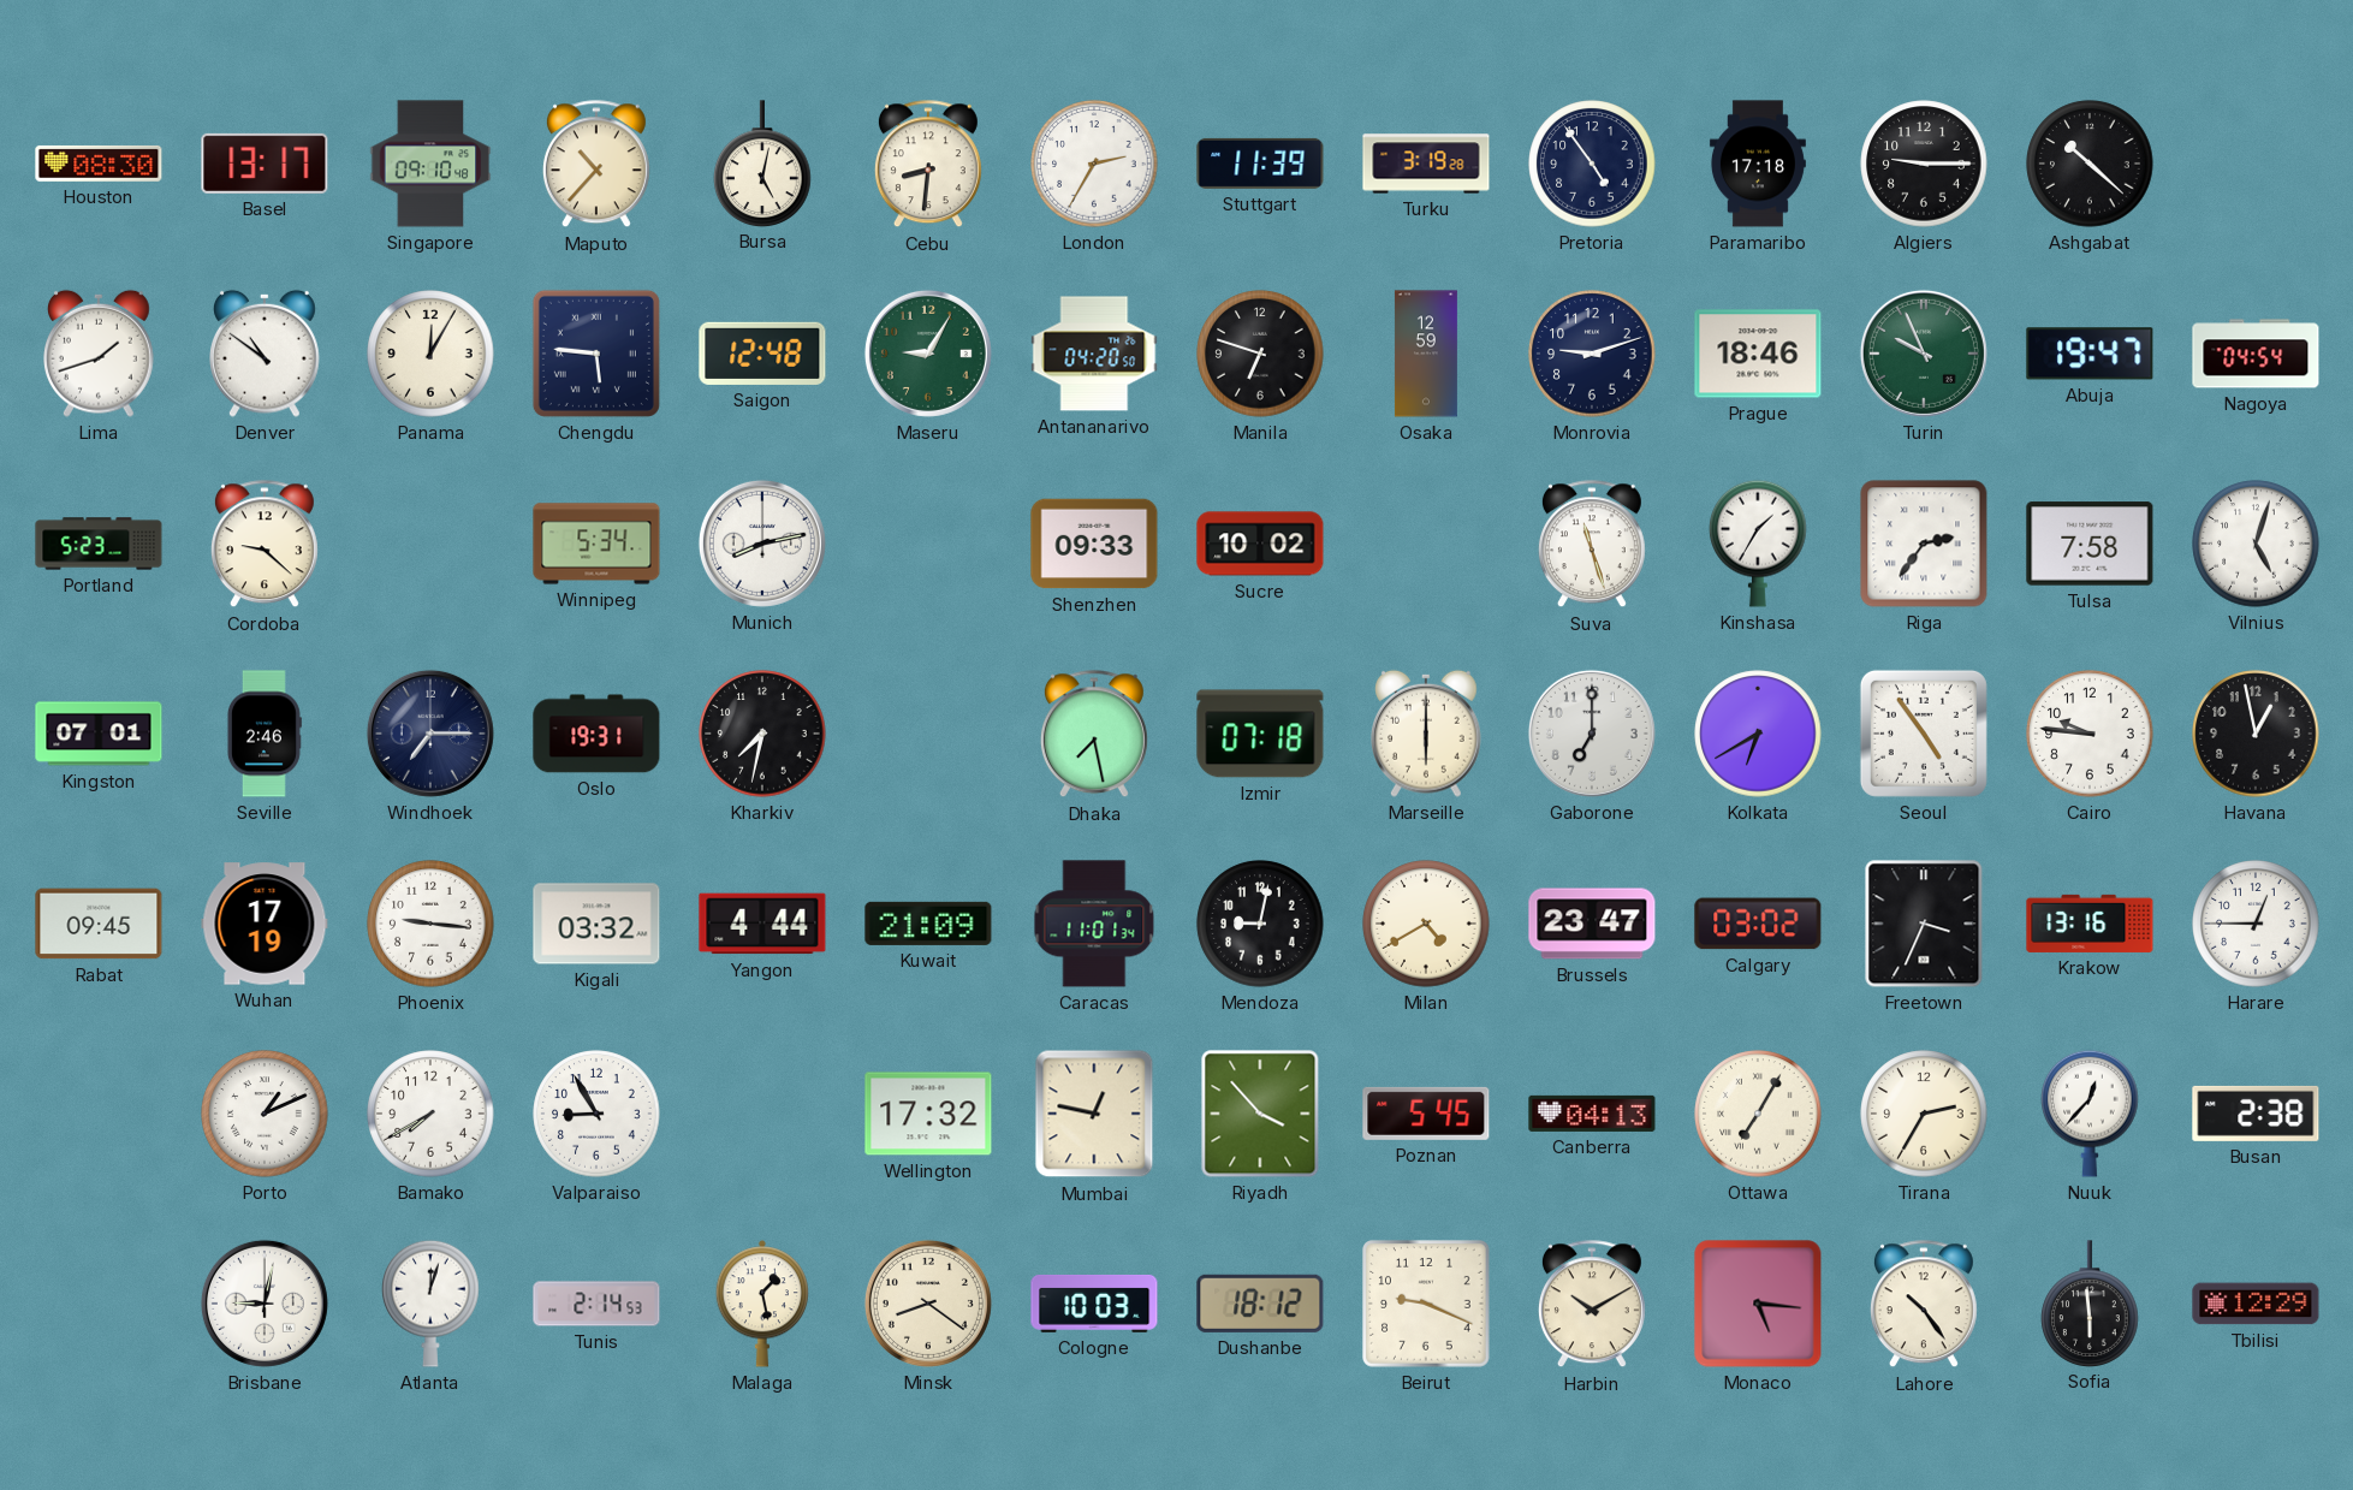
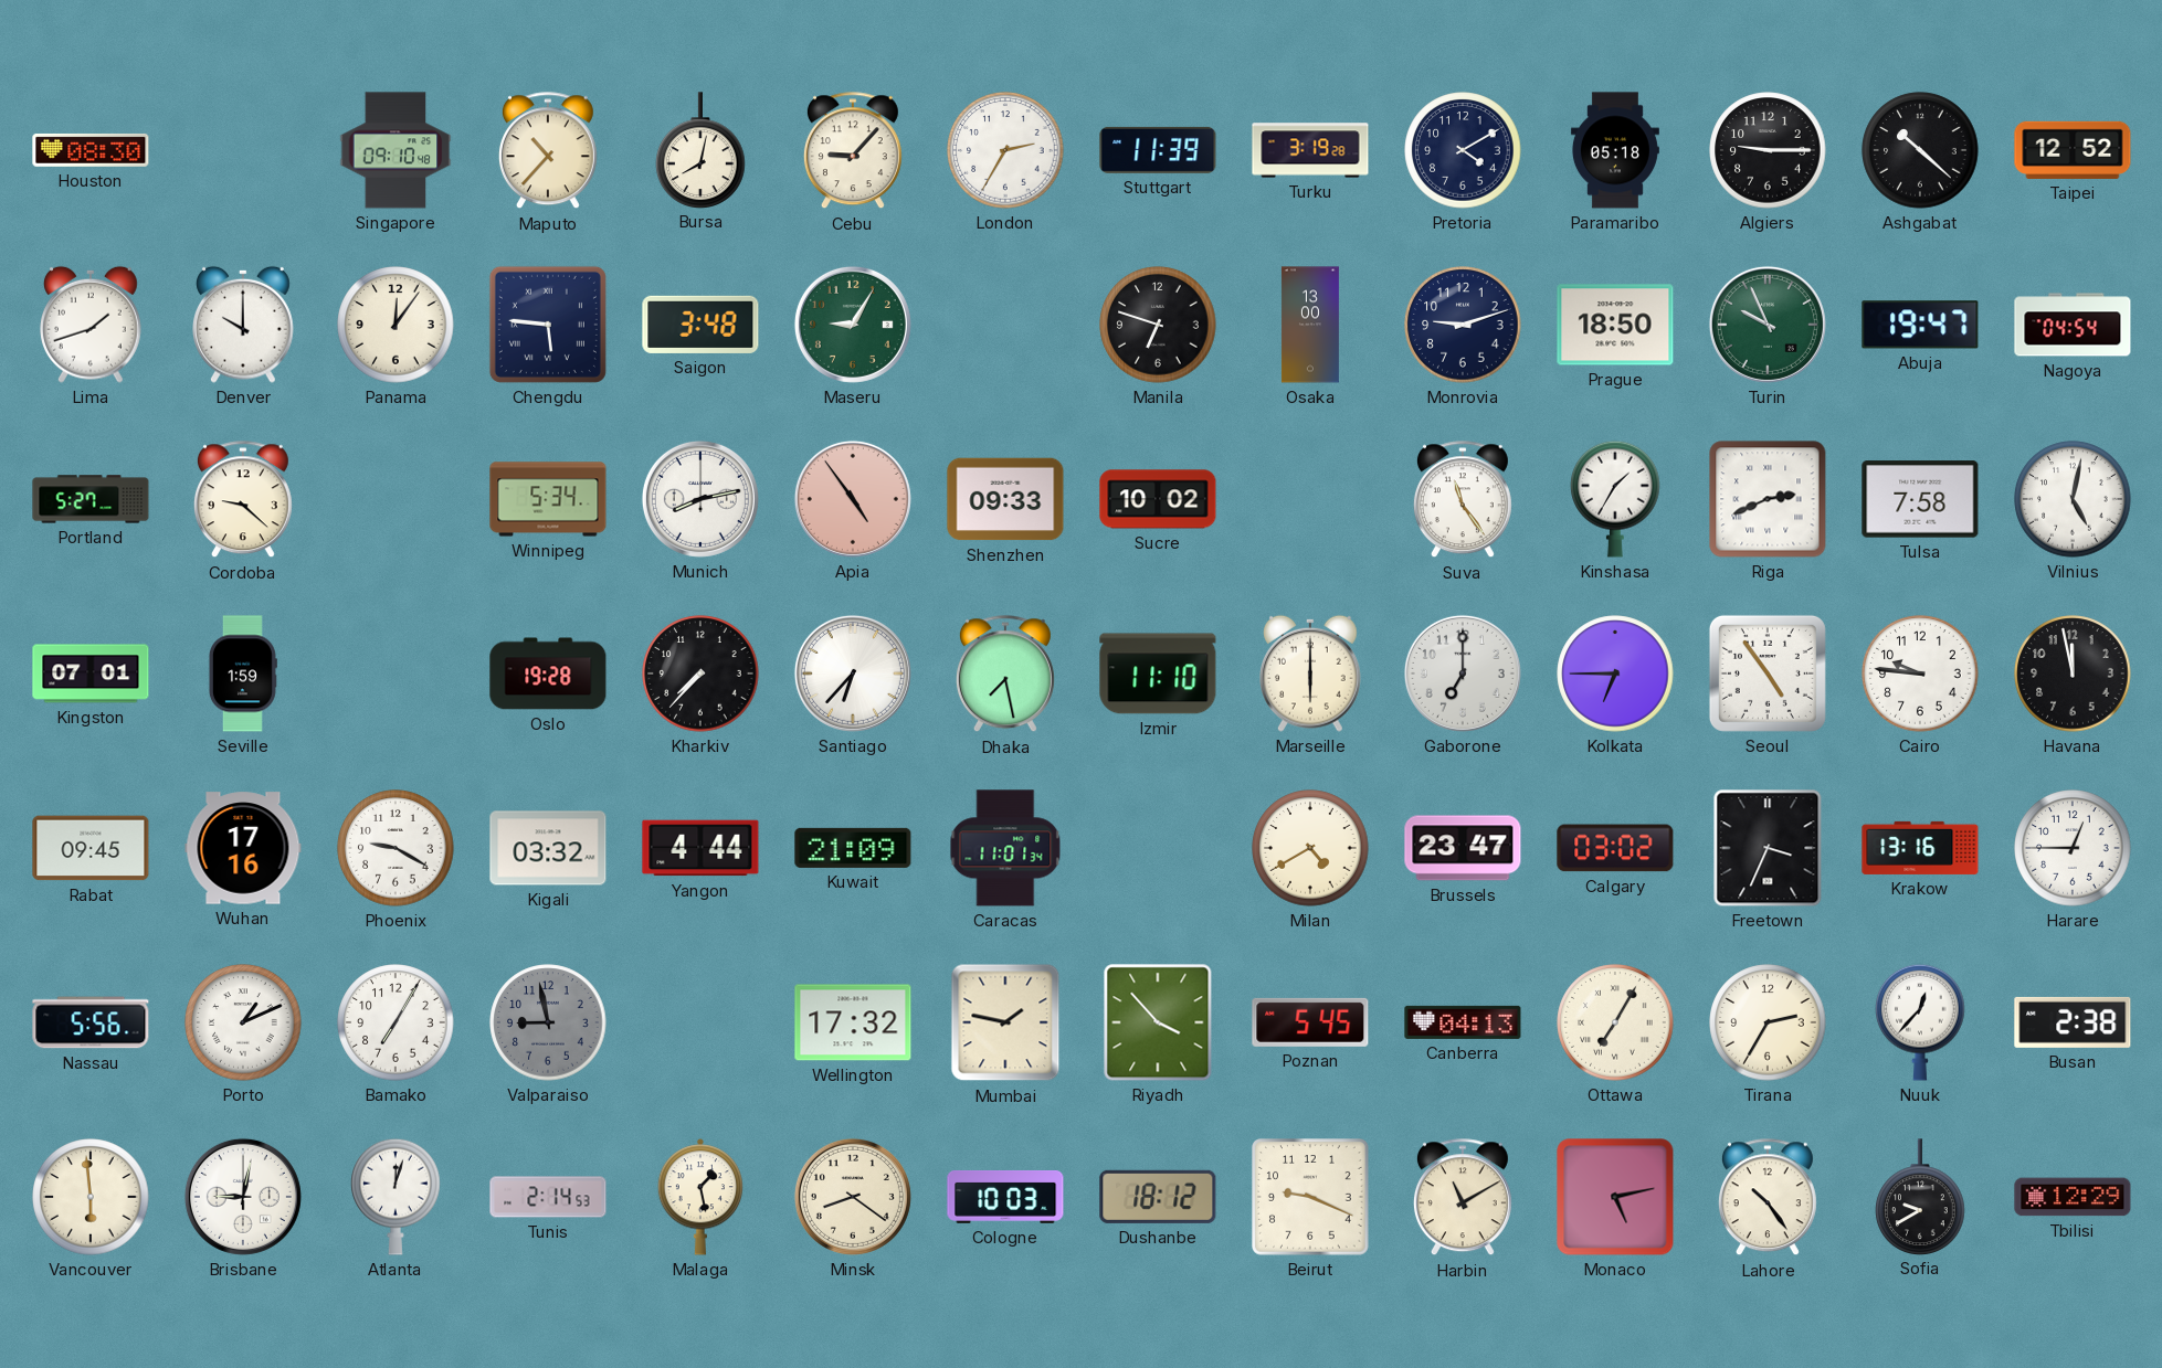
Basel: 13:17 -> none
Bursa: 5:02 -> 8:02
Cebu: 8:31 -> 9:07
Pretoria: 4:54 -> 4:10
Paramaribo: 17:18 -> 05:18
Taipei: none -> 12:52
Denver: 10:51 -> 10:00
Panama: 12:05 -> 12:06
Saigon: 12:48 -> 3:48
Antananarivo: 04:20 -> none
Osaka: 12:59 -> 13:00
Prague: 18:46 -> 18:50
Portland: 5:23 -> 5:27
Apia: none -> 4:54
Suva: 11:27 -> 11:24
Riga: 2:36 -> 2:41
Vilnius: 5:03 -> 5:02
Seville: 2:46 -> 1:59
Windhoek: 7:15 -> none
Oslo: 19:31 -> 19:28
Kharkiv: 7:32 -> 7:37
Santiago: none -> 6:37
Izmir: 07:18 -> 11:10
Kolkata: 6:40 -> 6:45
Havana: 12:58 -> 11:58
Wuhan: 17:19 -> 17:16
Phoenix: 9:16 -> 9:20
Mendoza: 9:02 -> none
Nassau: none -> 5:56
Bamako: 7:40 -> 7:05
Valparaiso: 8:55 -> 8:58
Valparaiso dial: white -> grey
Mumbai: 12:47 -> 1:47
Vancouver: none -> 5:59
Harbin: 10:10 -> 11:10
Monaco: 5:16 -> 5:13
Sofia: 5:59 -> 9:40
